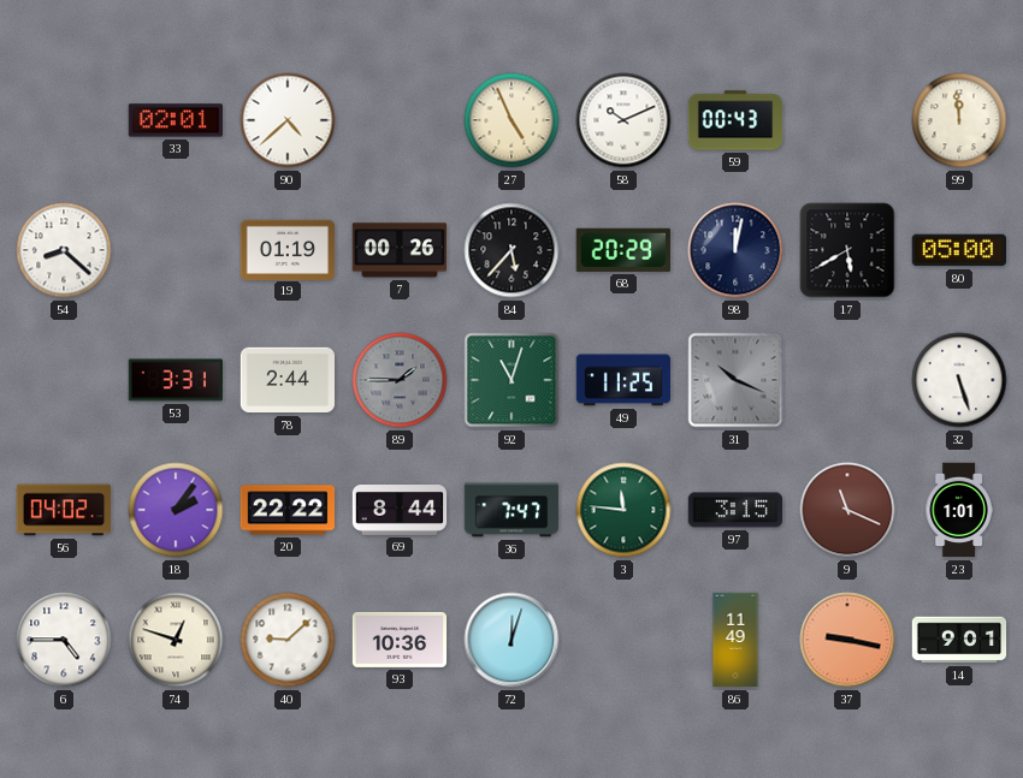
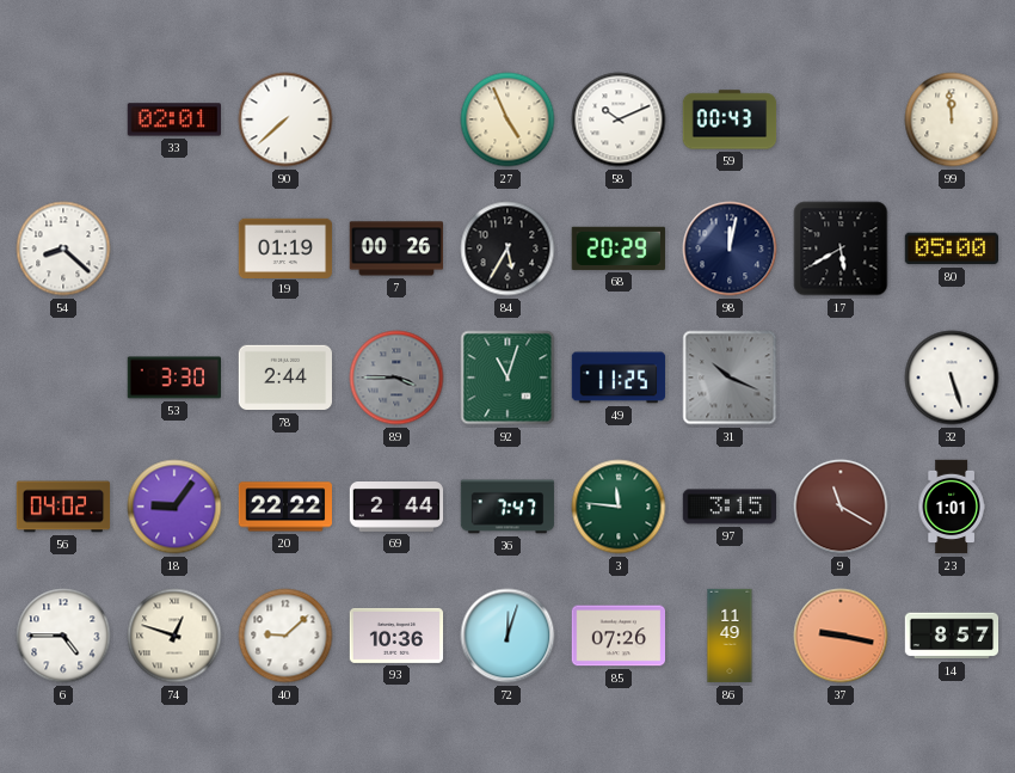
90: 4:38 -> 7:38
84: 5:37 -> 5:35
53: 3:31 -> 3:30
89: 1:45 -> 3:45
18: 2:06 -> 9:06
69: 8:44 -> 2:44
9: 11:19 -> 11:20
85: none -> 07:26
14: 9:01 -> 8:57
